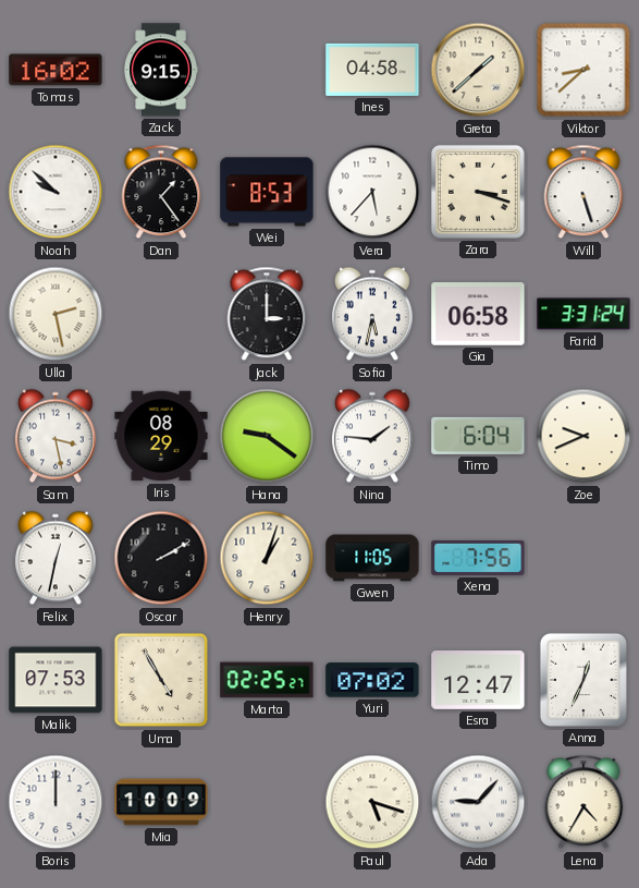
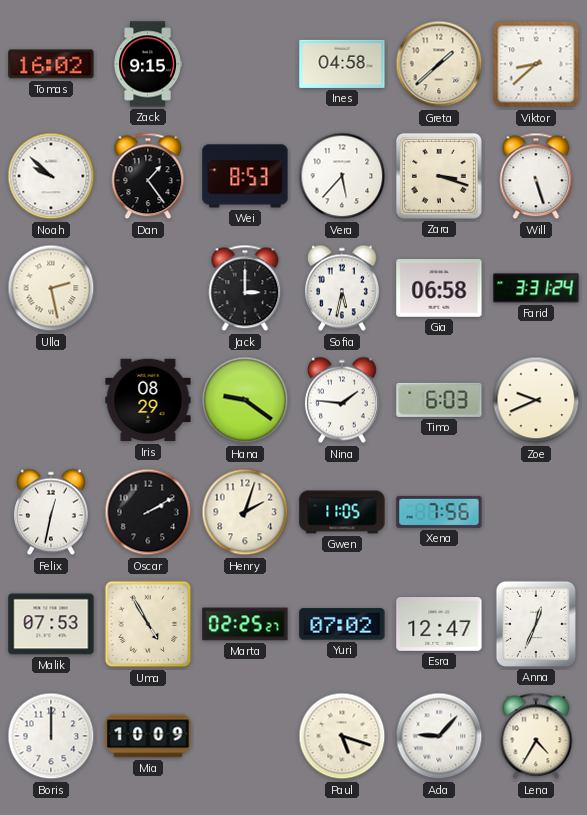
Sam: 3:28 -> none
Timo: 6:04 -> 6:03
Henry: 1:03 -> 2:03
